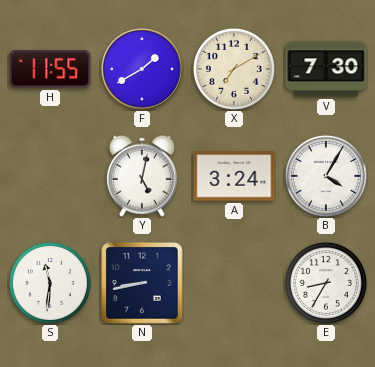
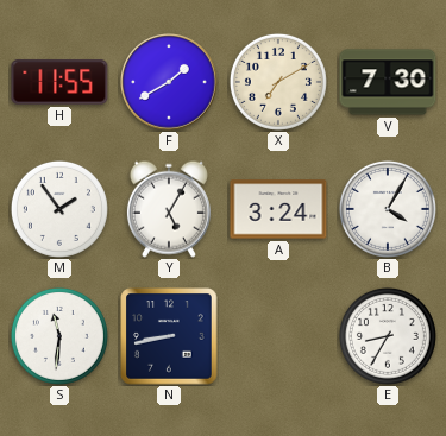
M: none -> 1:54
Y: 5:02 -> 5:05
